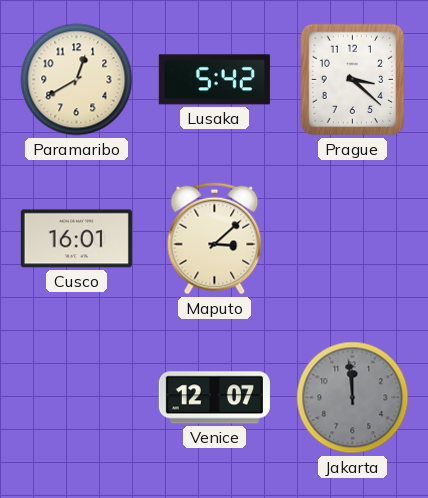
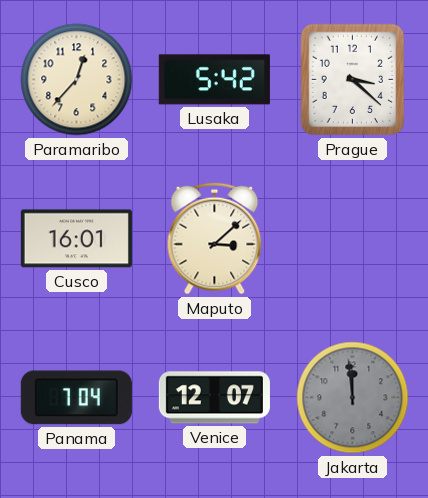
Paramaribo: 12:40 -> 12:37
Panama: none -> 7:04
